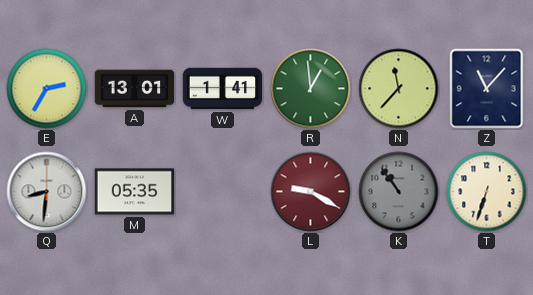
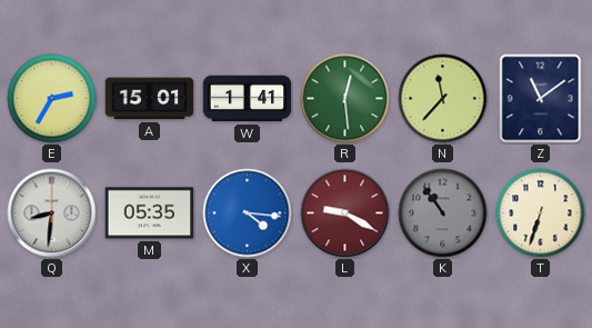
A: 13:01 -> 15:01
R: 12:59 -> 12:29
Z: 11:07 -> 11:09
X: none -> 4:16
